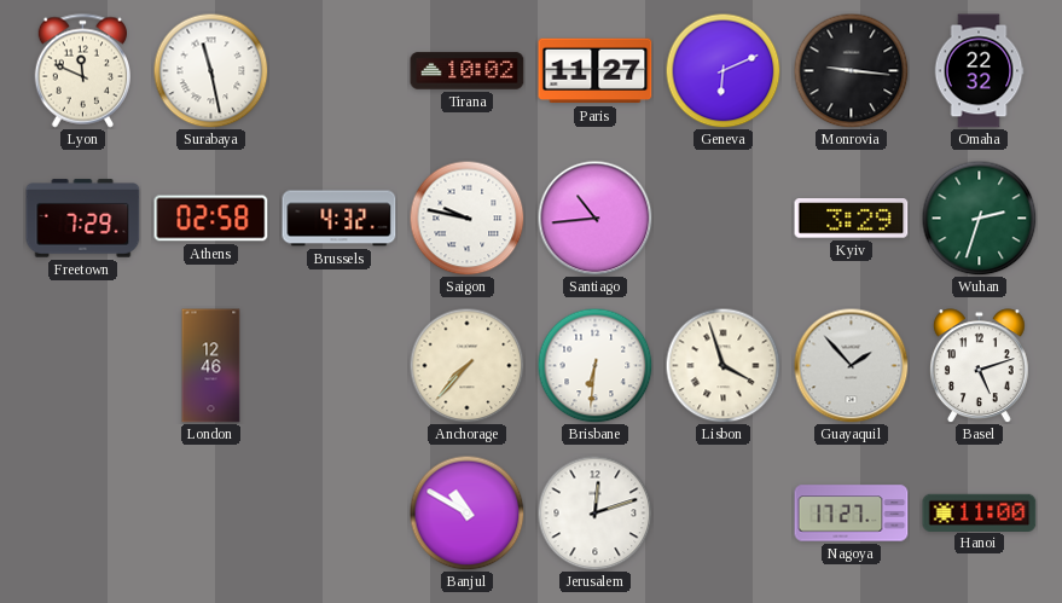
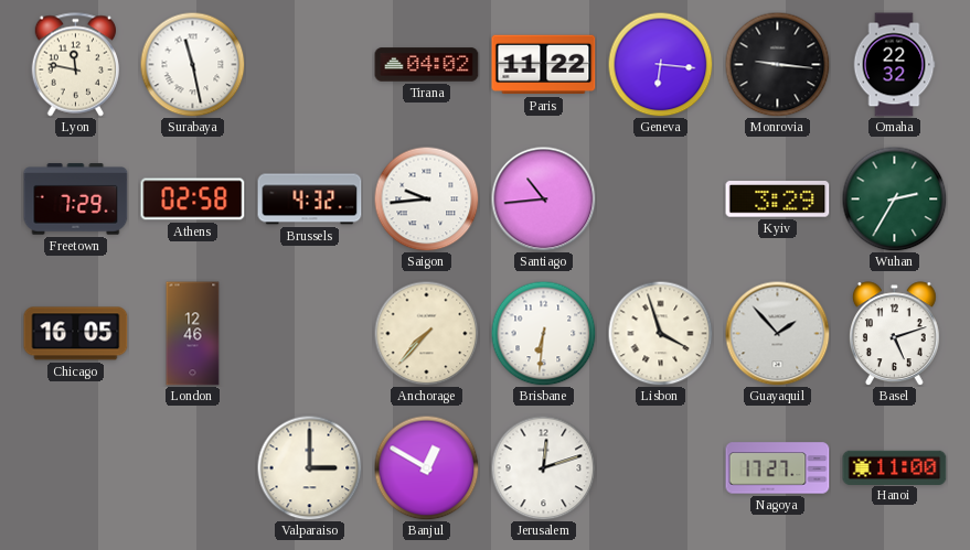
Lyon: 11:49 -> 11:47
Tirana: 10:02 -> 04:02
Paris: 11:27 -> 11:22
Geneva: 6:11 -> 6:16
Saigon: 9:47 -> 9:44
Wuhan: 2:33 -> 2:35
Chicago: none -> 16:05
Valparaiso: none -> 3:00
Banjul: 10:50 -> 12:50
